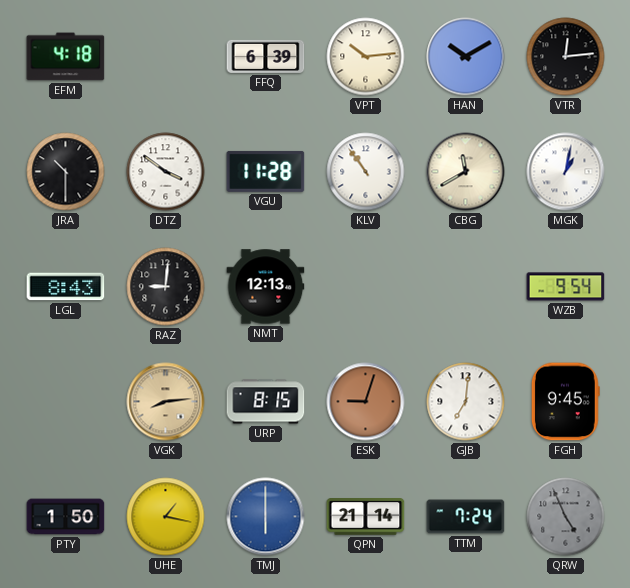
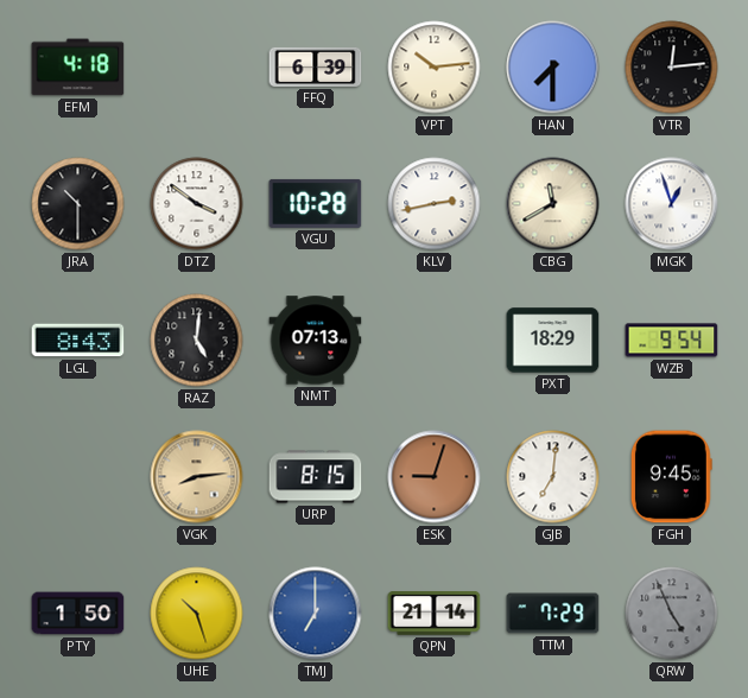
HAN: 10:10 -> 7:30
VGU: 11:28 -> 10:28
KLV: 10:54 -> 2:43
MGK: 1:02 -> 12:57
RAZ: 9:01 -> 5:01
NMT: 12:13 -> 07:13
PXT: none -> 18:29
UHE: 1:17 -> 10:27
TMJ: 6:00 -> 7:00
TTM: 7:24 -> 7:29
